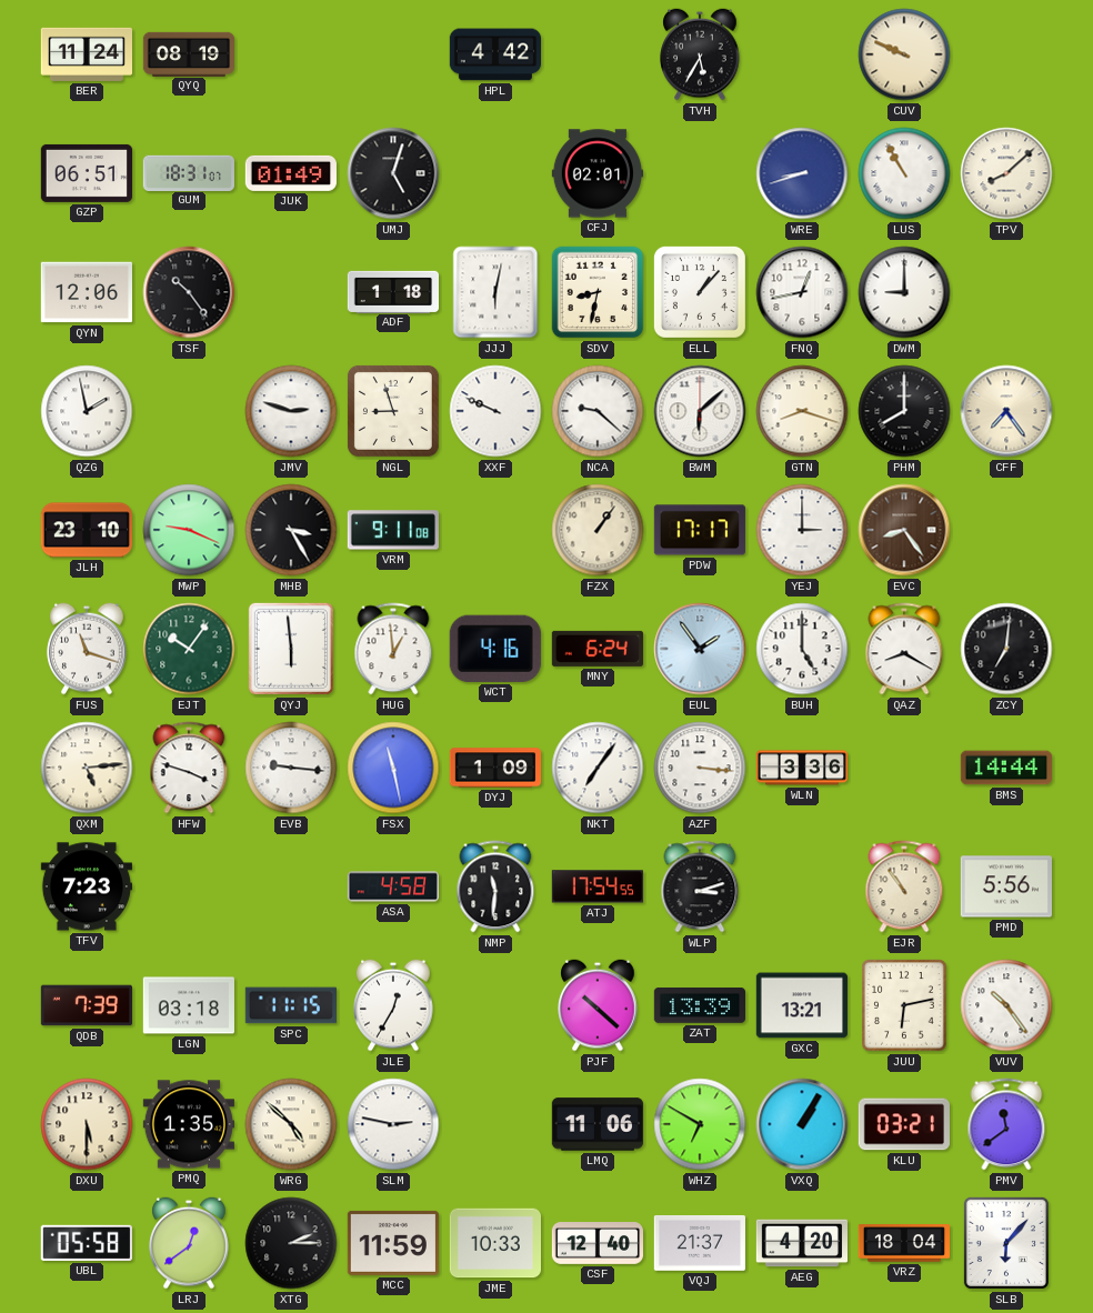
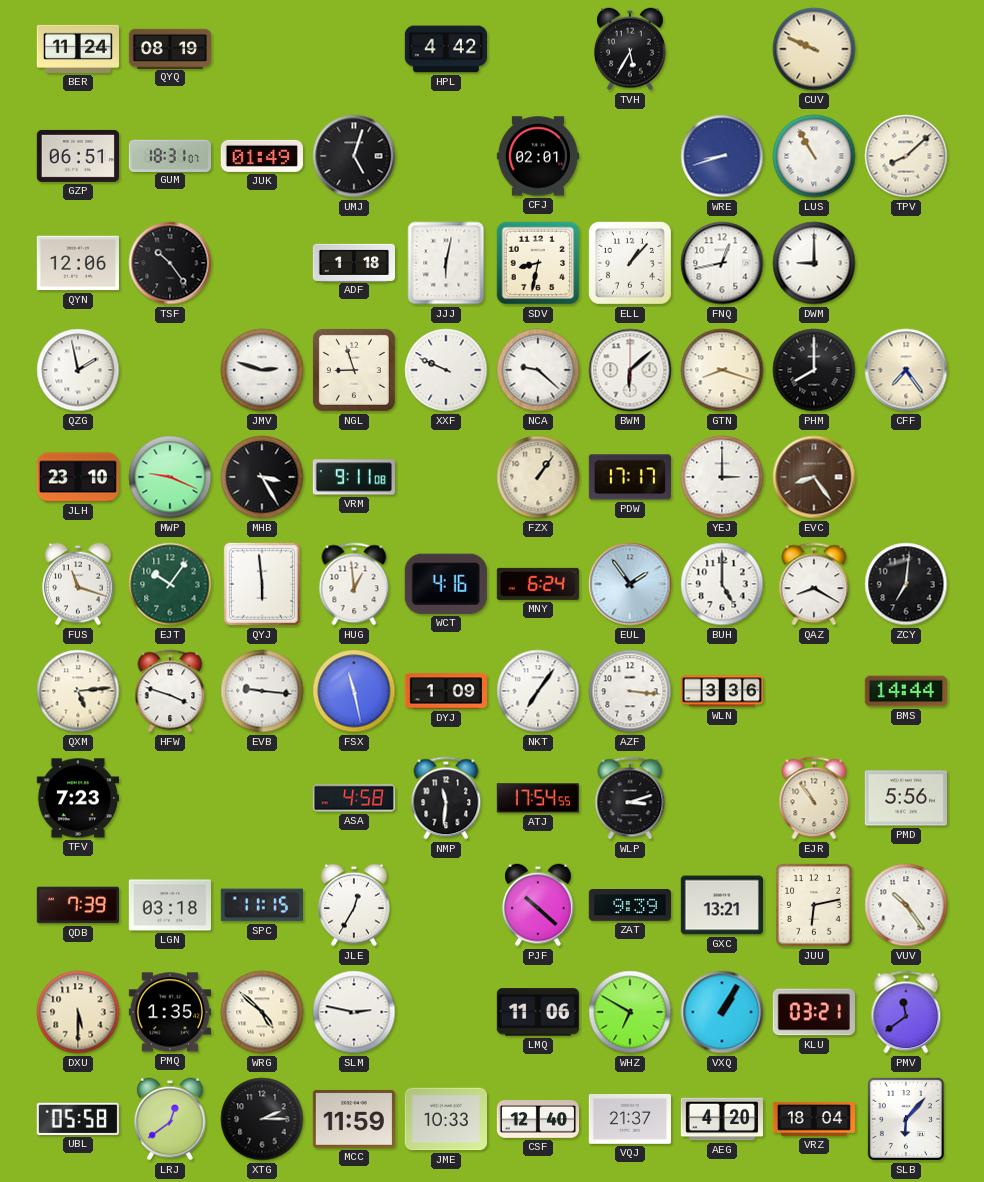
ZAT: 13:39 -> 9:39
